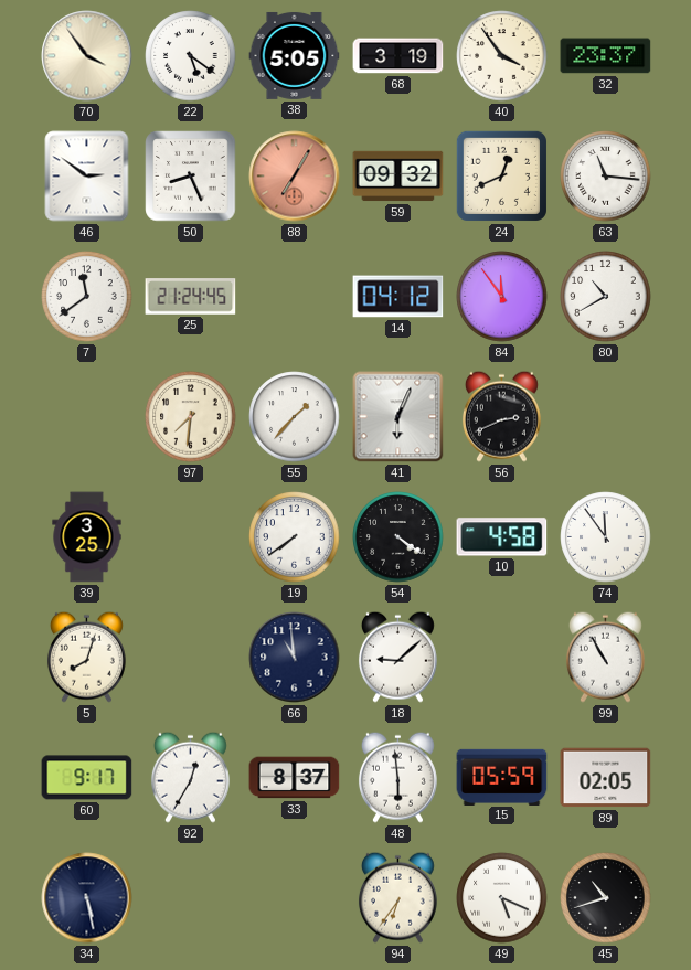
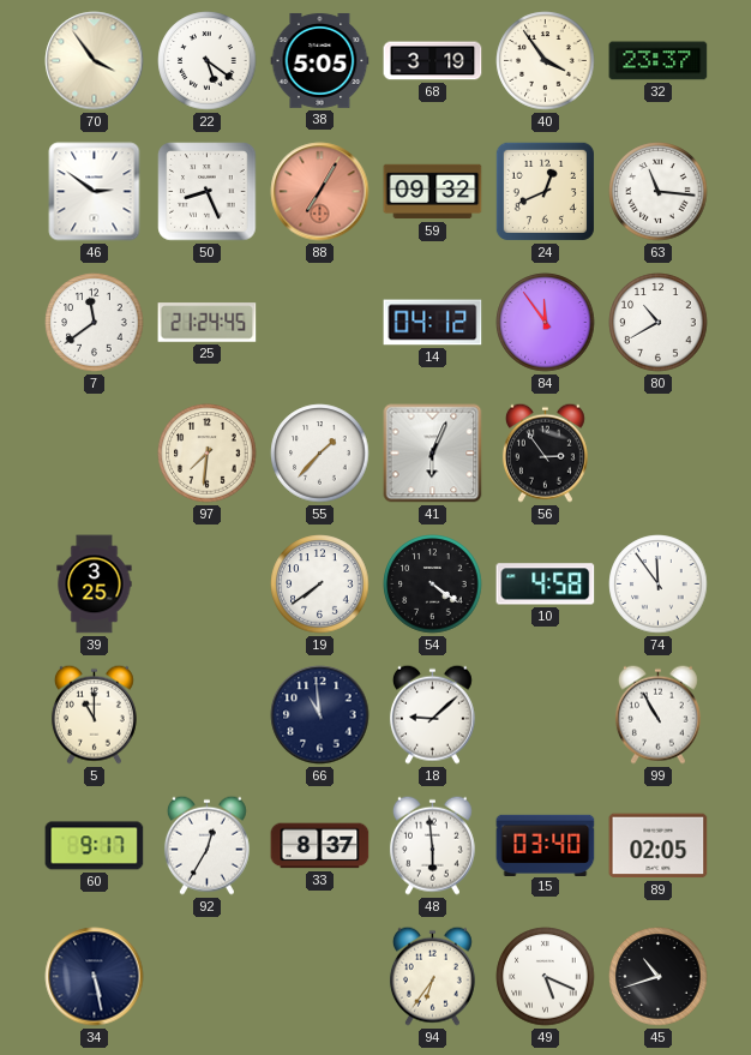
56: 2:41 -> 2:54
5: 8:03 -> 11:00
15: 05:59 -> 03:40
